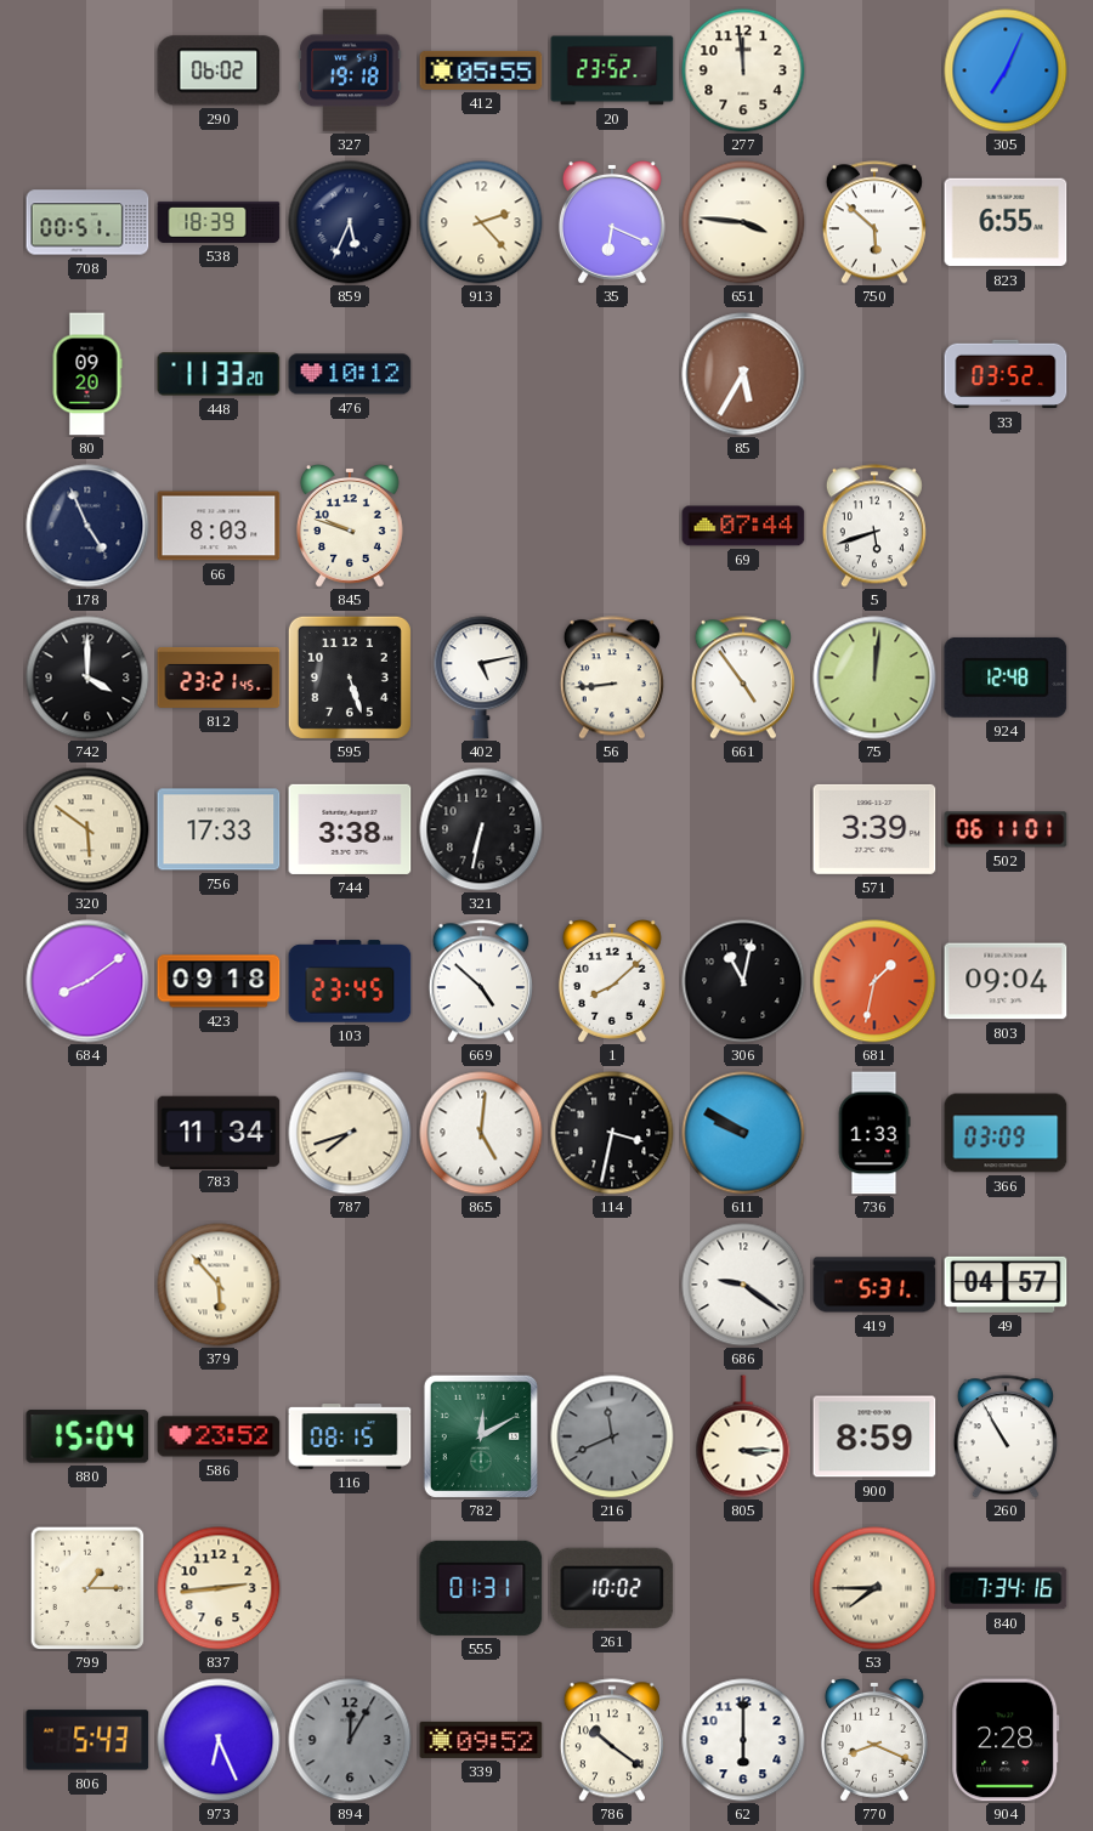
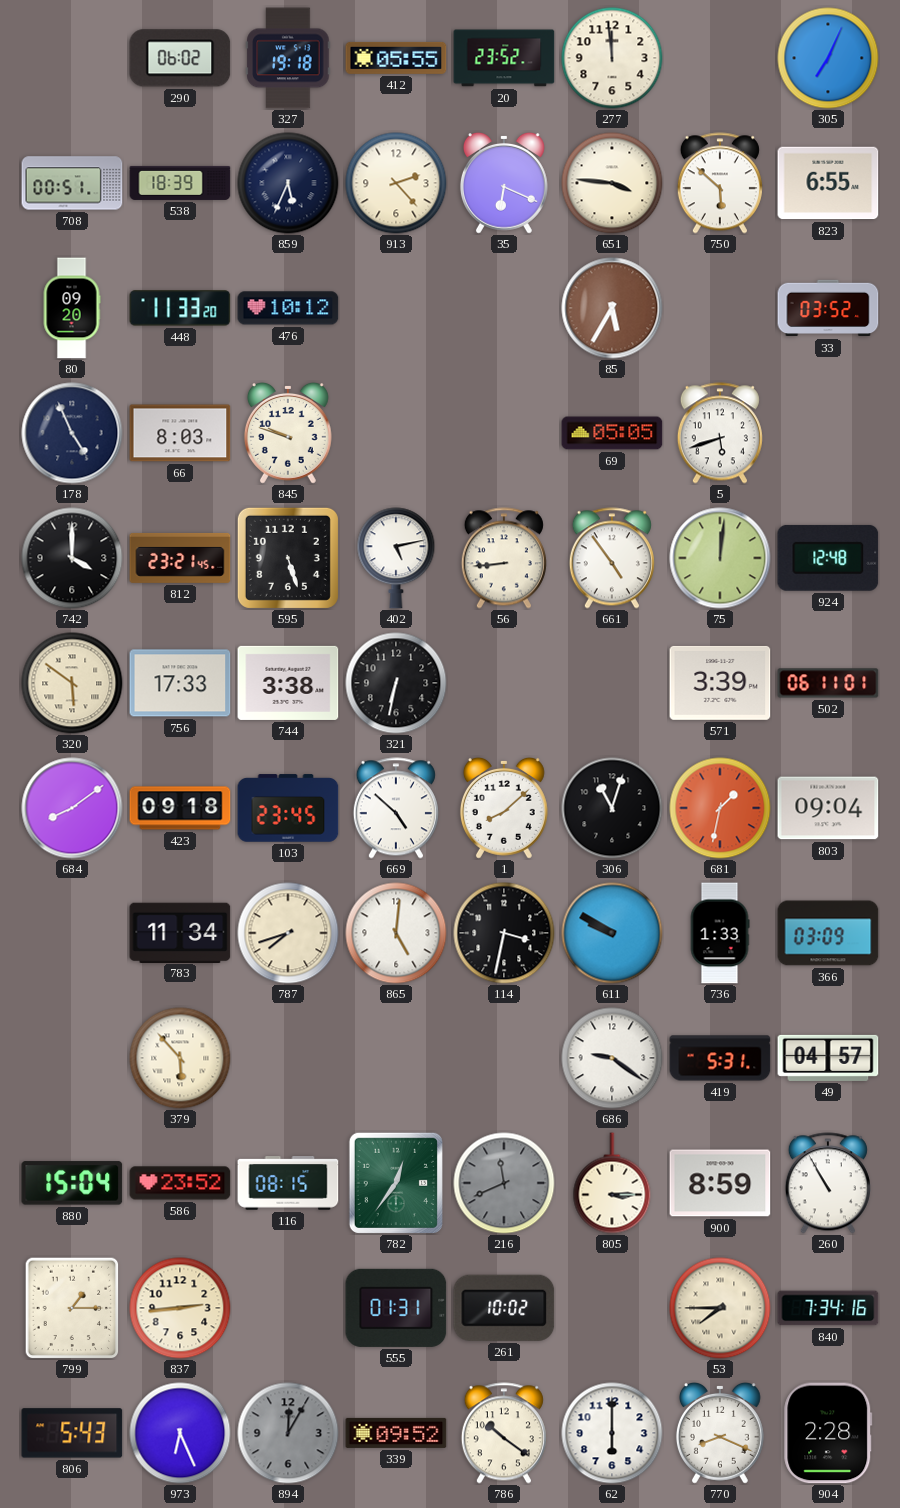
69: 07:44 -> 05:05
306: 11:02 -> 11:03
782: 12:10 -> 12:36
